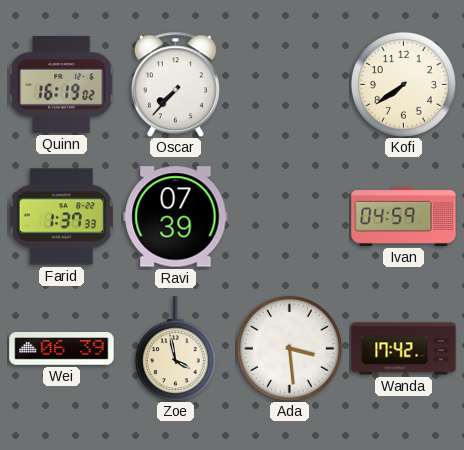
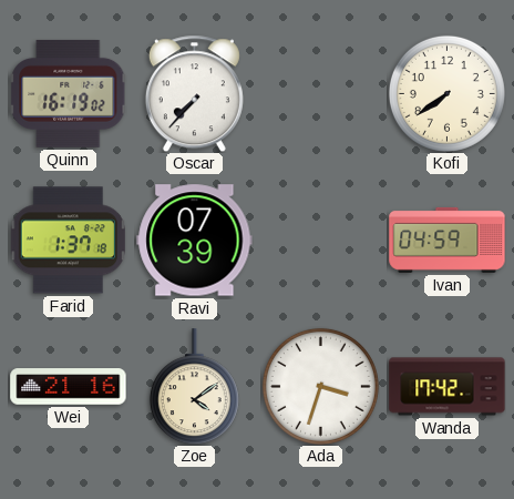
Farid: 1:37:33 -> 1:37:18
Wei: 06:39 -> 21:16
Zoe: 3:58 -> 4:09
Ada: 3:29 -> 3:33
